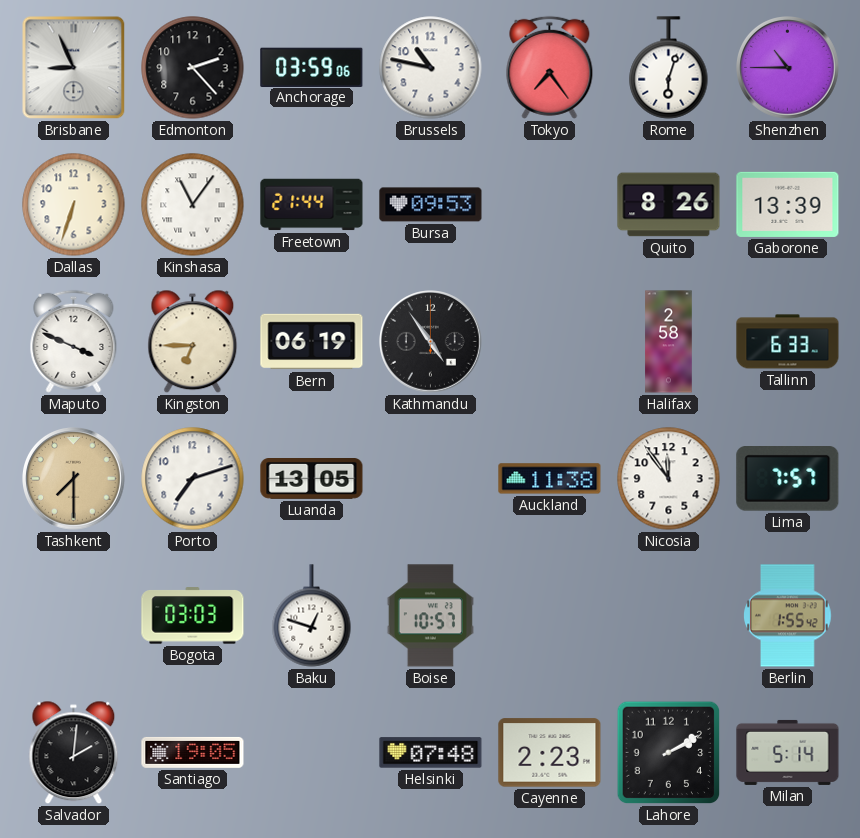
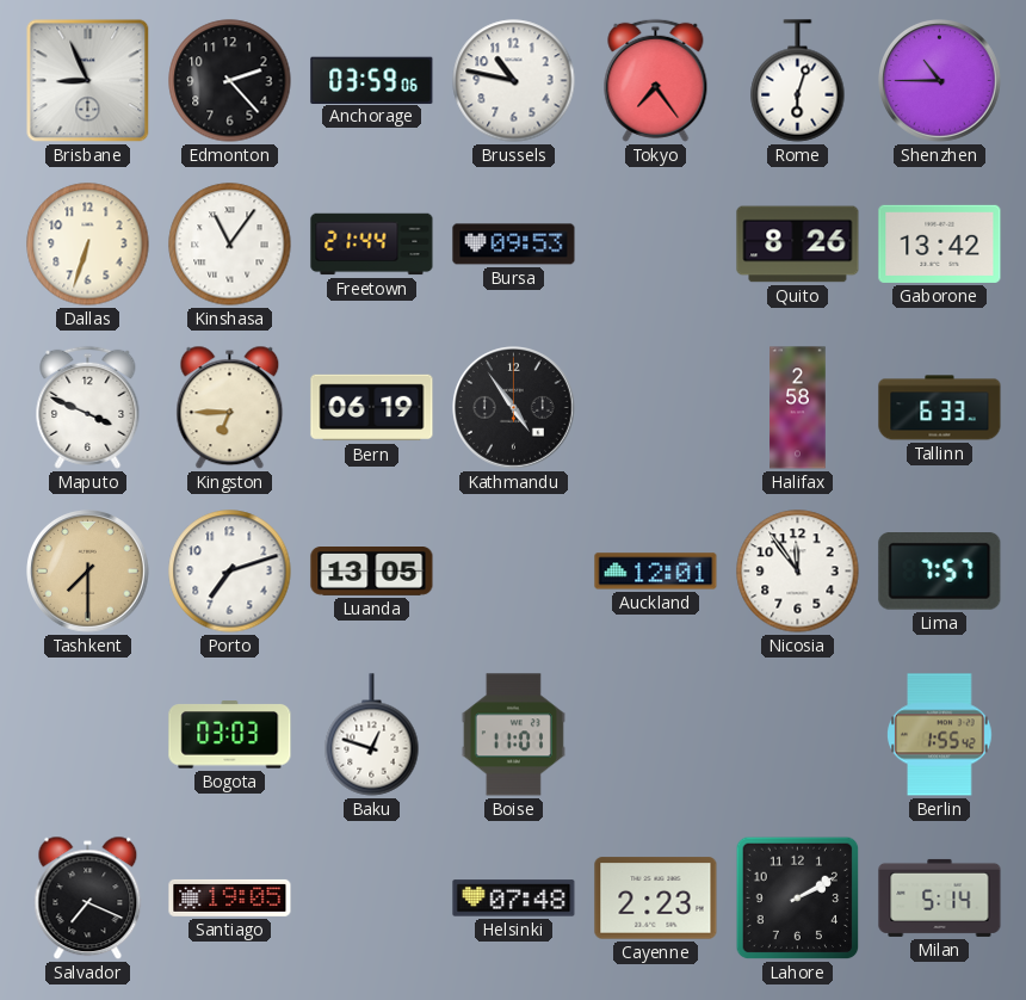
Gaborone: 13:39 -> 13:42
Auckland: 11:38 -> 12:01
Boise: 10:57 -> 11:01
Salvador: 2:01 -> 7:19
